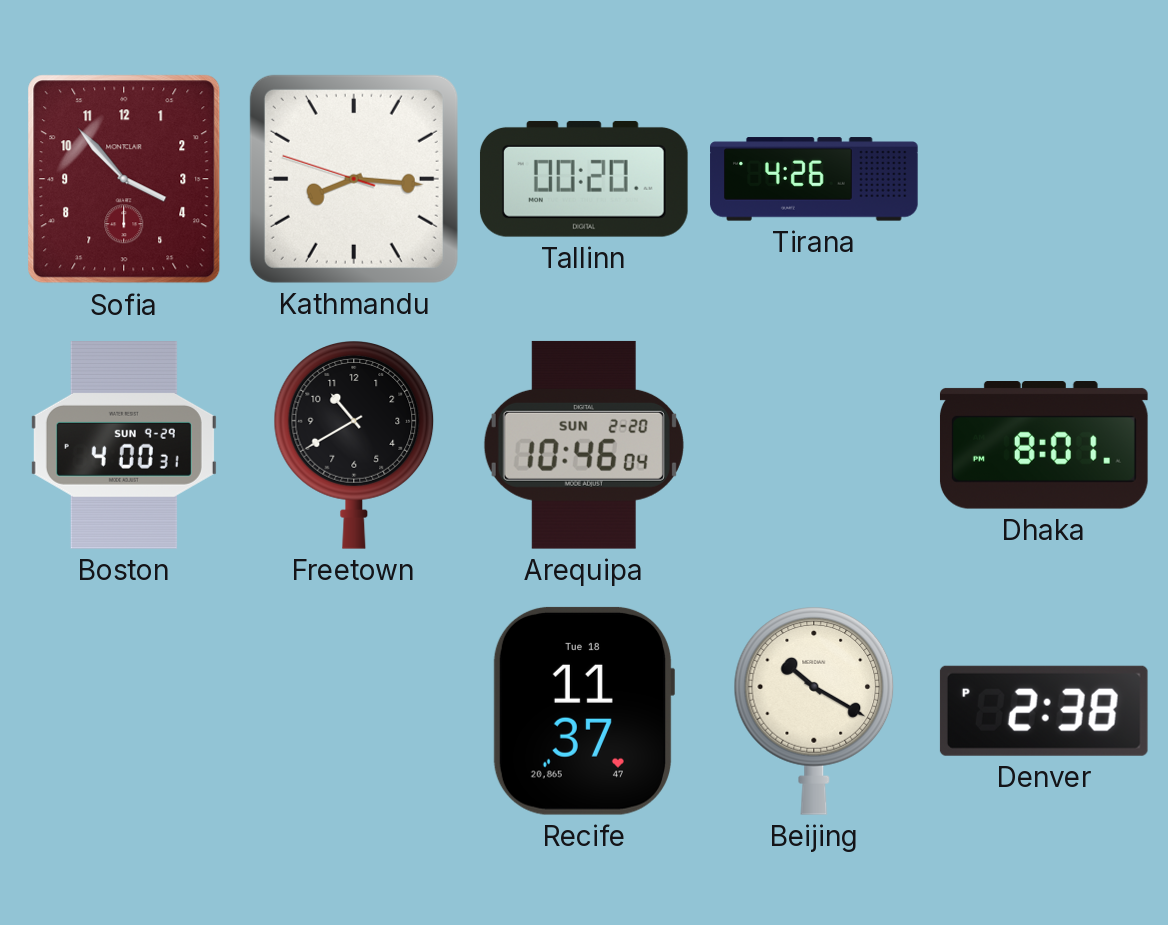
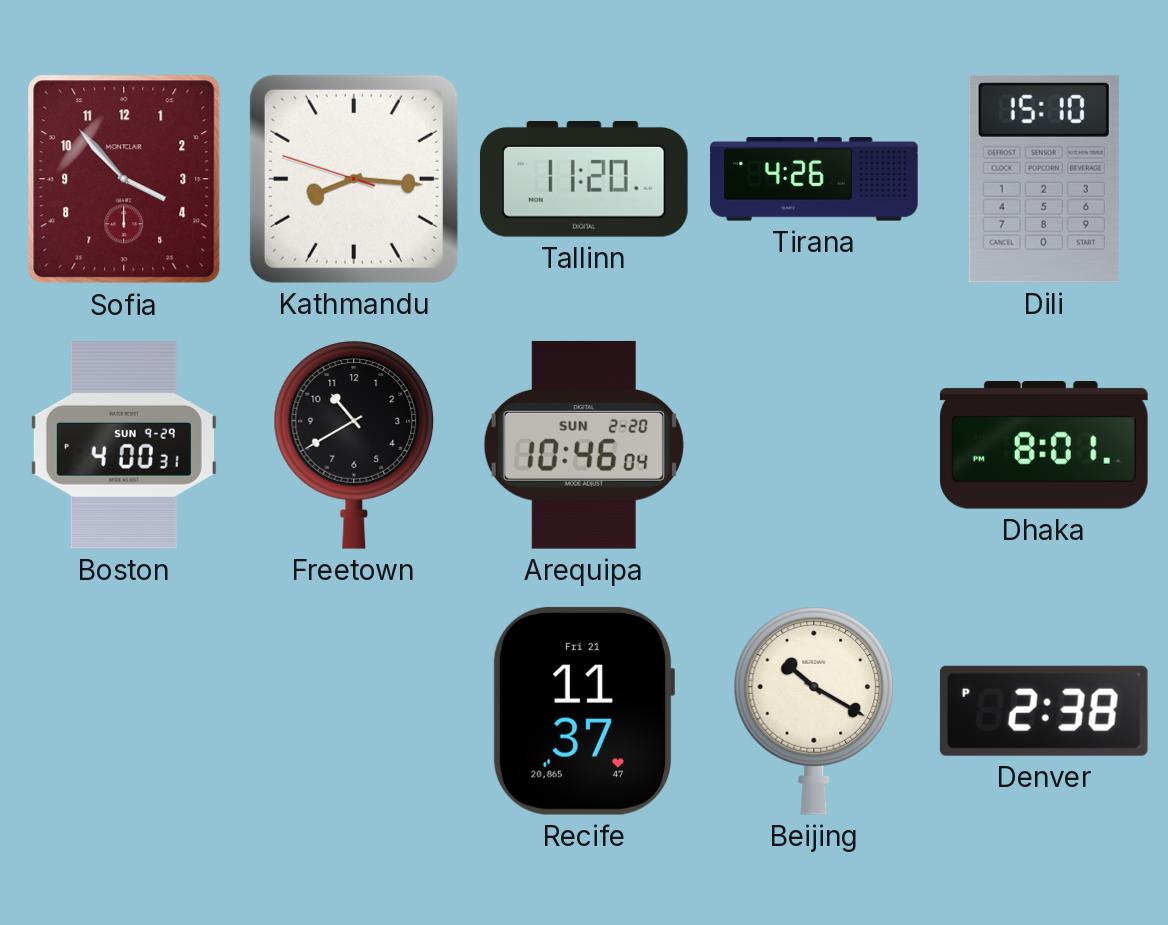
Tallinn: 00:20 -> 11:20
Dili: none -> 15:10
Recife date: Tue 18 -> Fri 21
